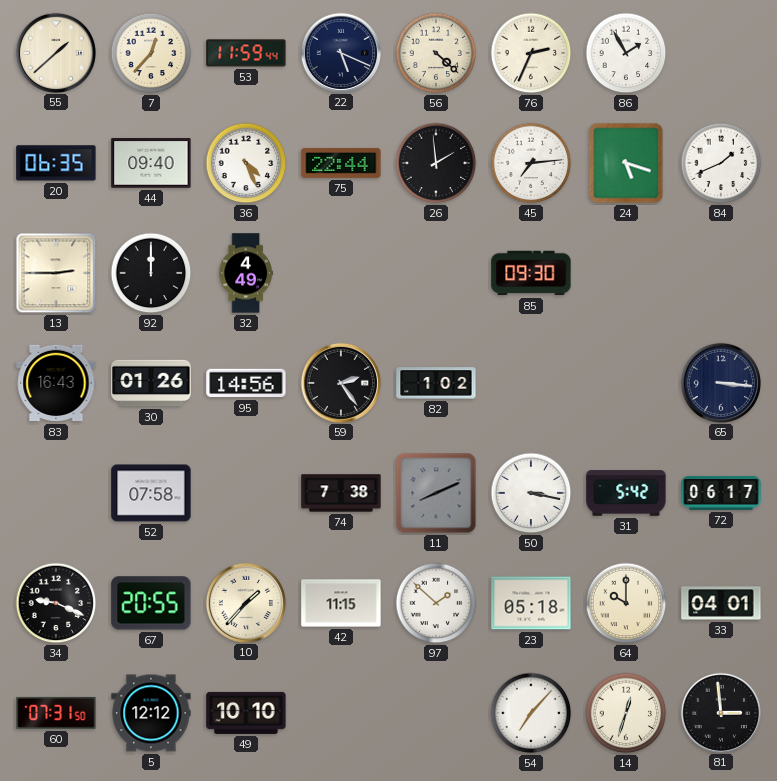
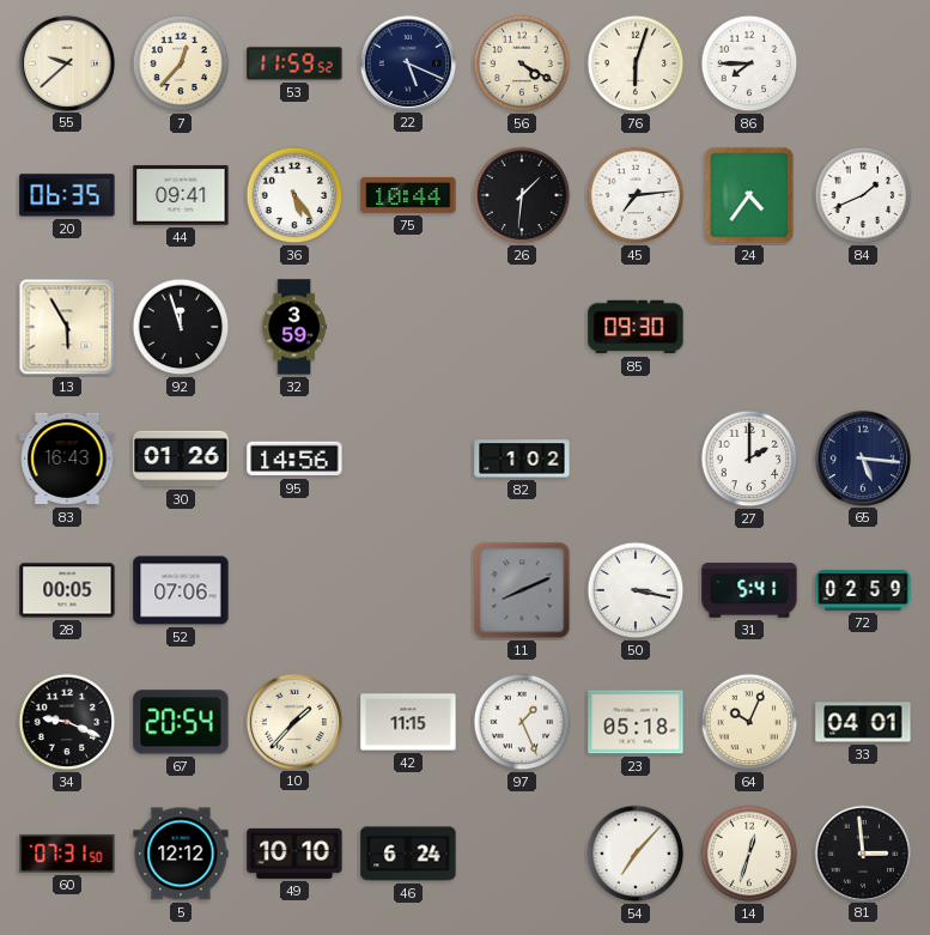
55: 1:38 -> 9:38
53: 11:59:44 -> 11:59:52
56: 4:22 -> 4:20
76: 2:34 -> 6:03
86: 1:55 -> 7:45
44: 09:40 -> 09:41
36: 4:26 -> 5:24
75: 22:44 -> 10:44
26: 1:59 -> 1:31
24: 5:18 -> 4:36
13: 2:45 -> 5:55
92: 12:00 -> 11:57
32: 4:49 -> 3:59
59: 2:24 -> none
27: none -> 2:00
65: 3:16 -> 5:16
28: none -> 00:05
52: 07:58 -> 07:06
74: 7:38 -> none
31: 5:42 -> 5:41
72: 06:17 -> 02:59
67: 20:55 -> 20:54
97: 1:52 -> 1:26
64: 10:00 -> 10:04
46: none -> 6:24
